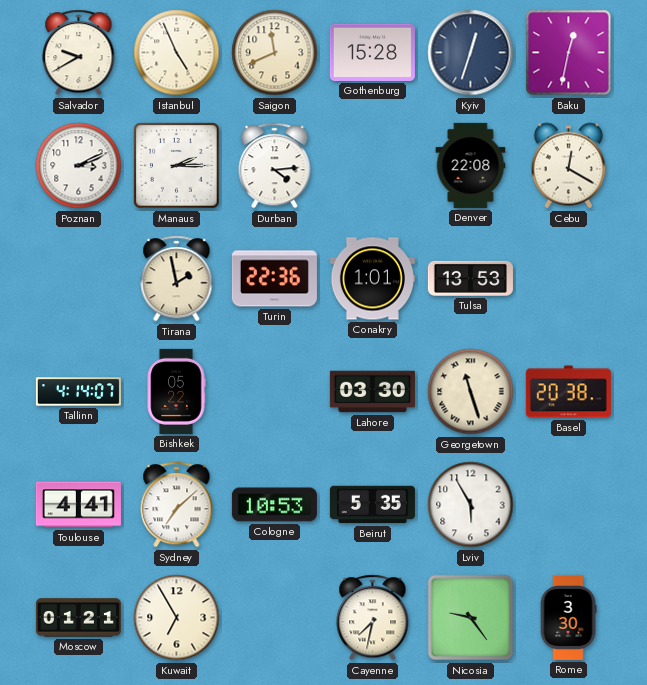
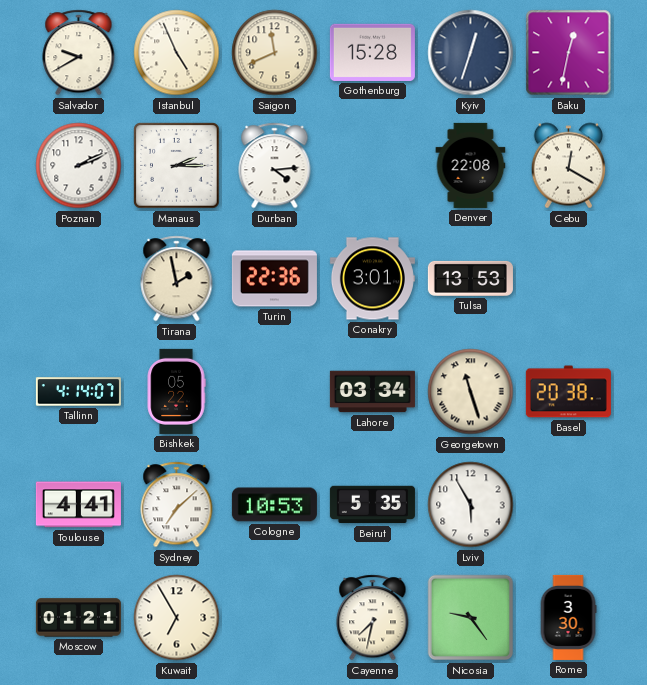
Poznan: 3:11 -> 2:11
Conakry: 1:01 -> 3:01
Lahore: 03:30 -> 03:34
